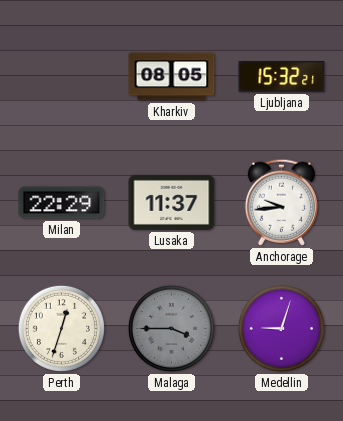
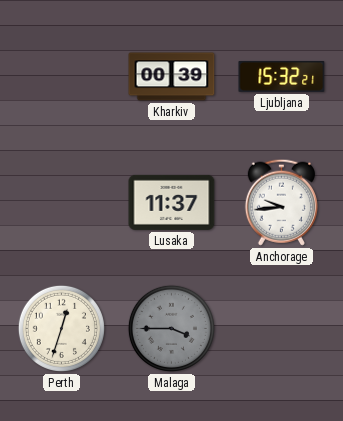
Kharkiv: 08:05 -> 00:39
Milan: 22:29 -> none
Medellin: 9:03 -> none
